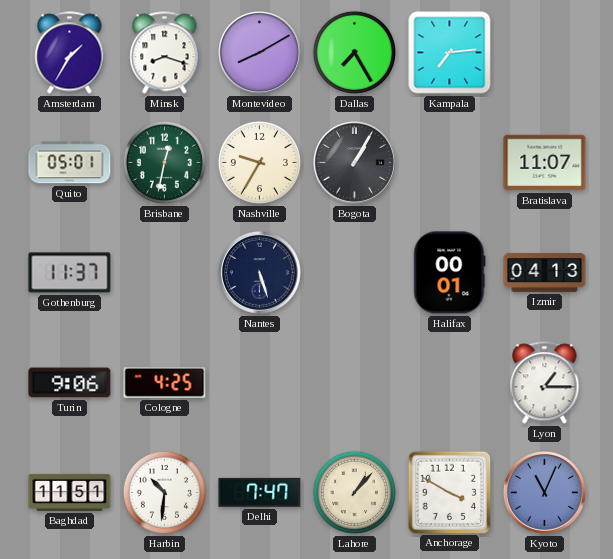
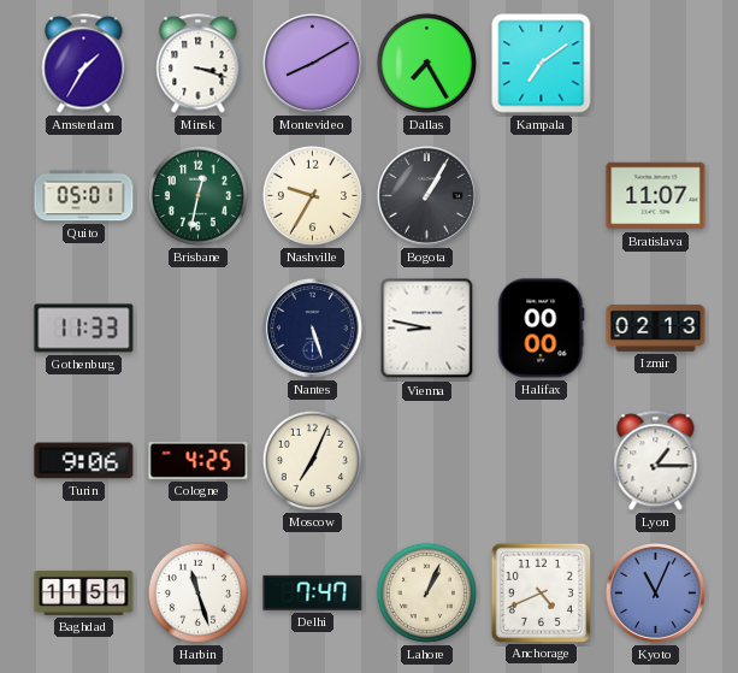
Minsk: 8:18 -> 3:18
Kampala: 7:14 -> 7:09
Gothenburg: 11:37 -> 11:33
Vienna: none -> 8:47
Halifax: 00:01 -> 00:00
Izmir: 04:13 -> 02:13
Moscow: none -> 7:04
Harbin: 10:31 -> 11:27
Lahore: 1:07 -> 1:04
Anchorage: 3:50 -> 4:41
